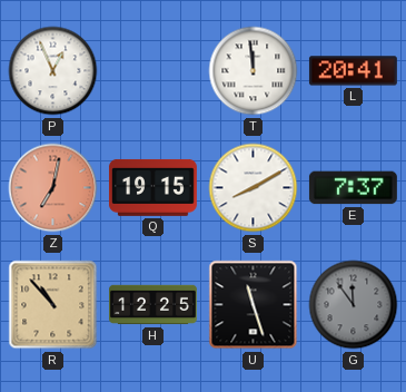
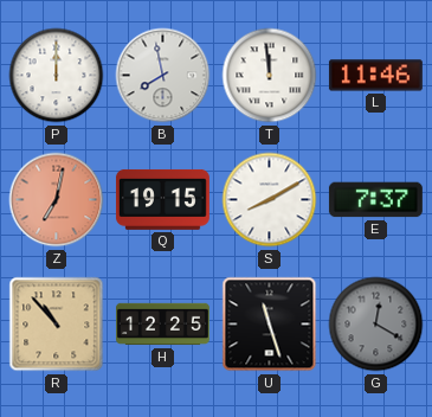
P: 12:56 -> 12:00
B: none -> 7:58
L: 20:41 -> 11:46
G: 11:54 -> 12:20
